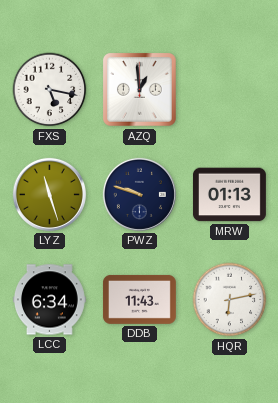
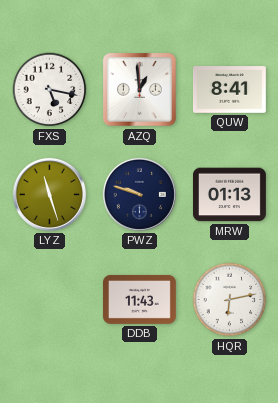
QUW: none -> 8:41
LCC: 6:34 -> none
